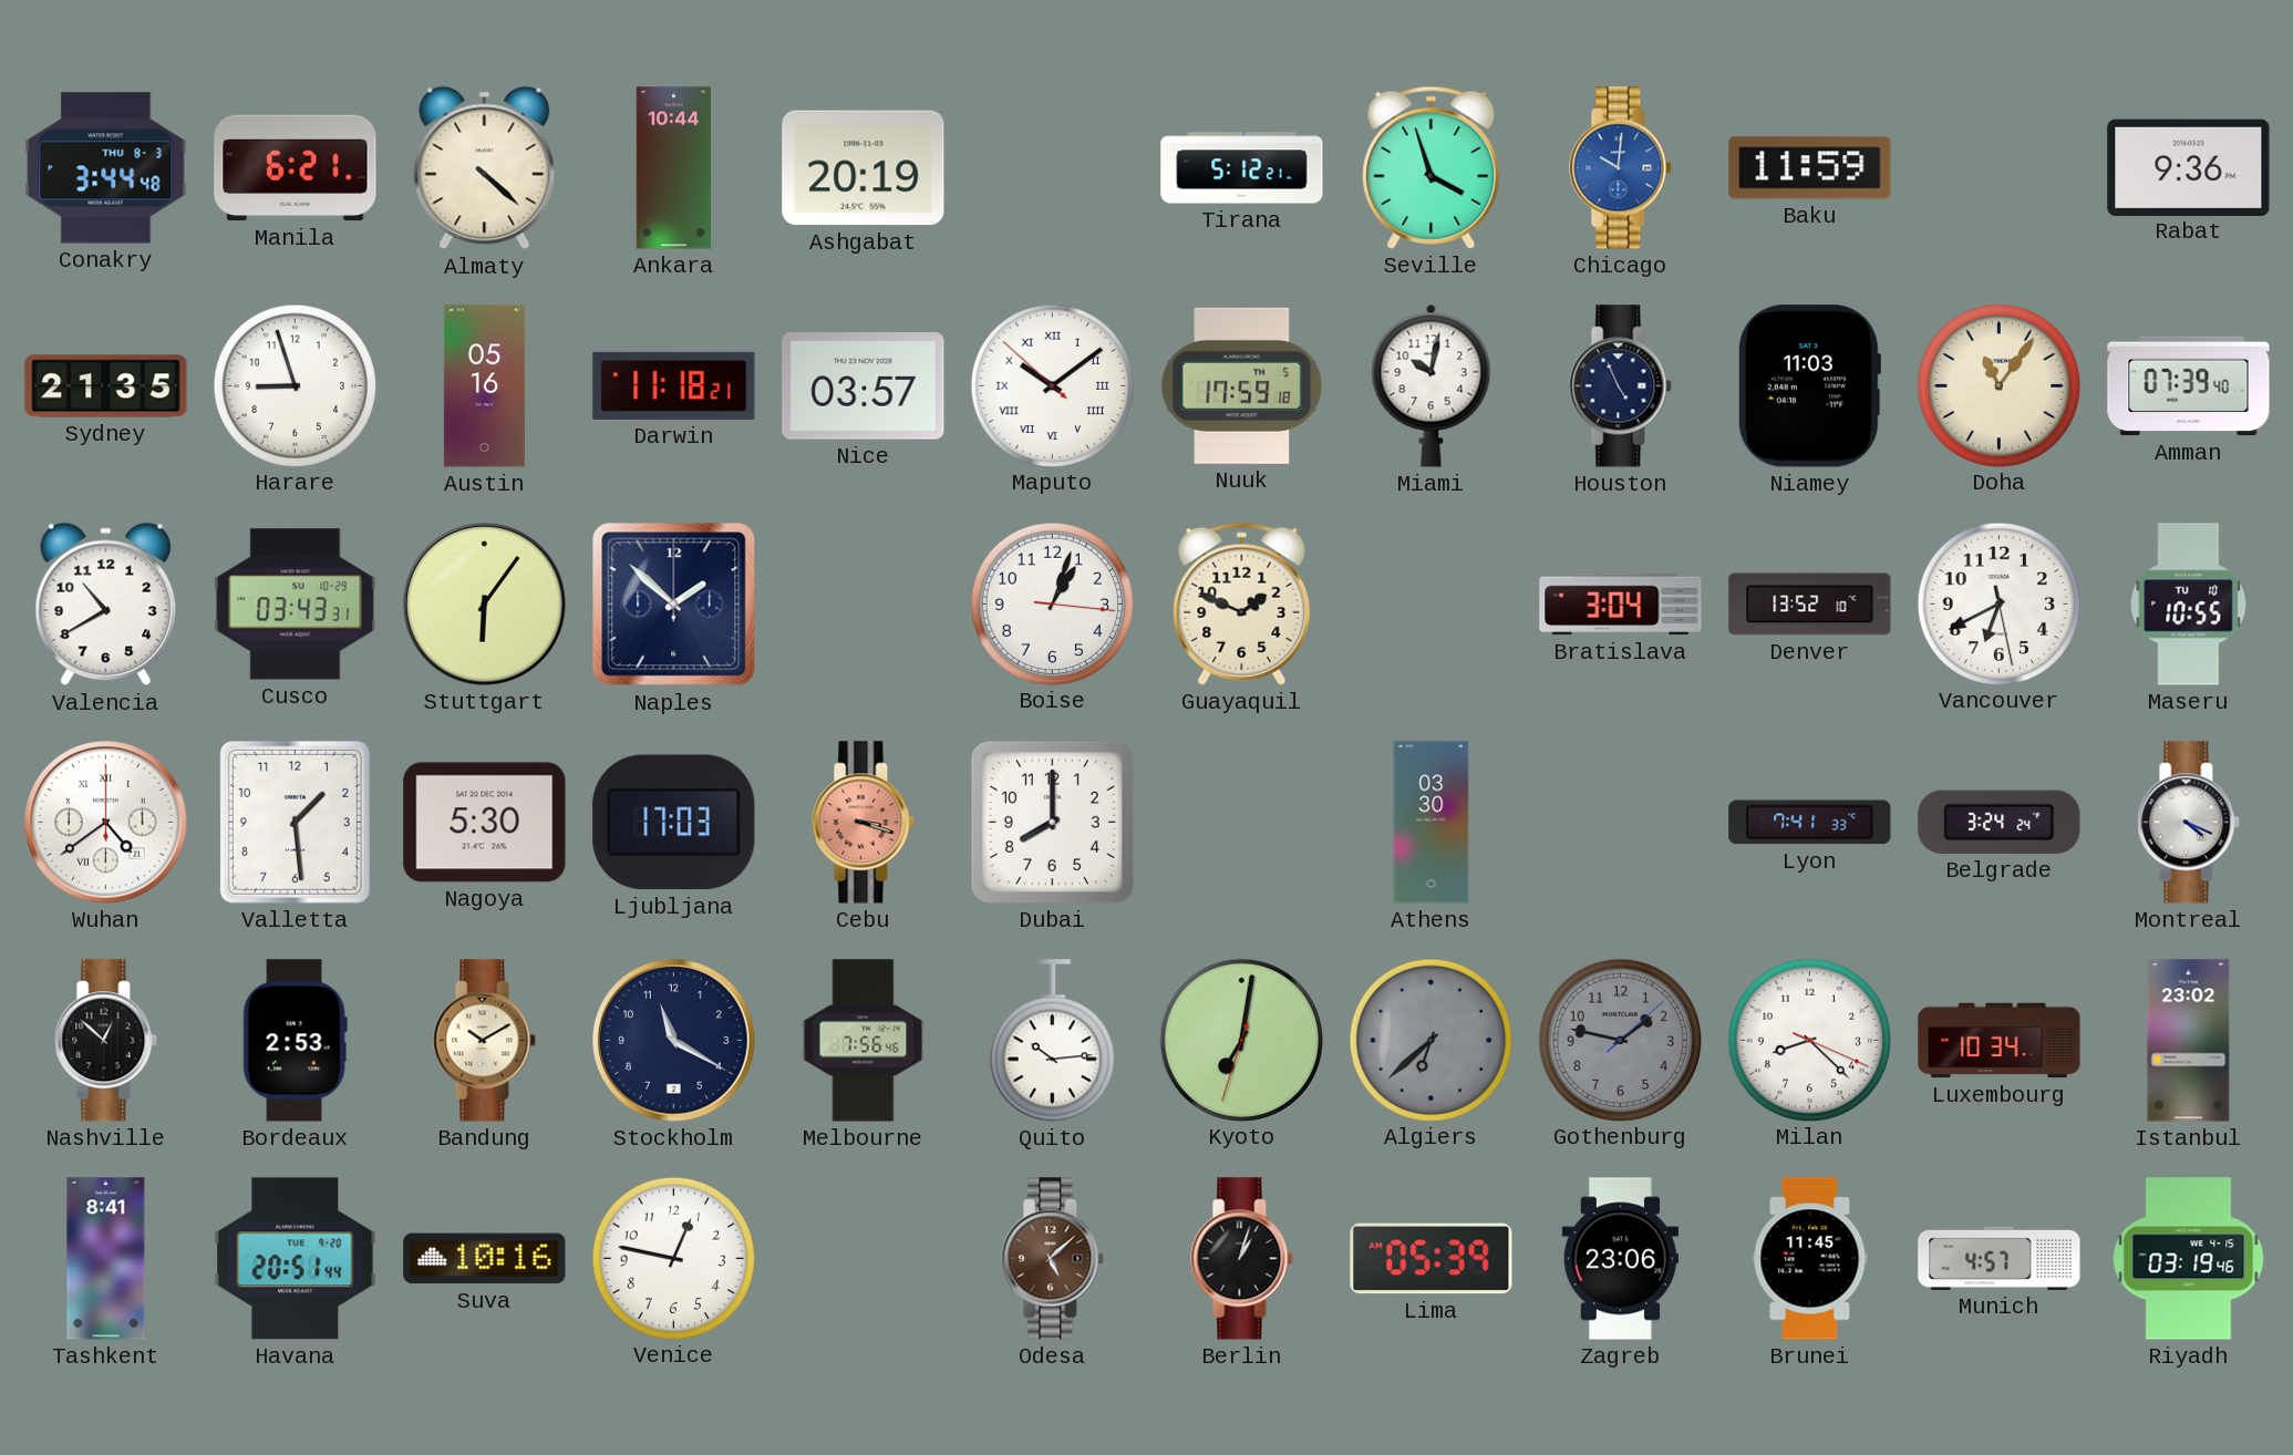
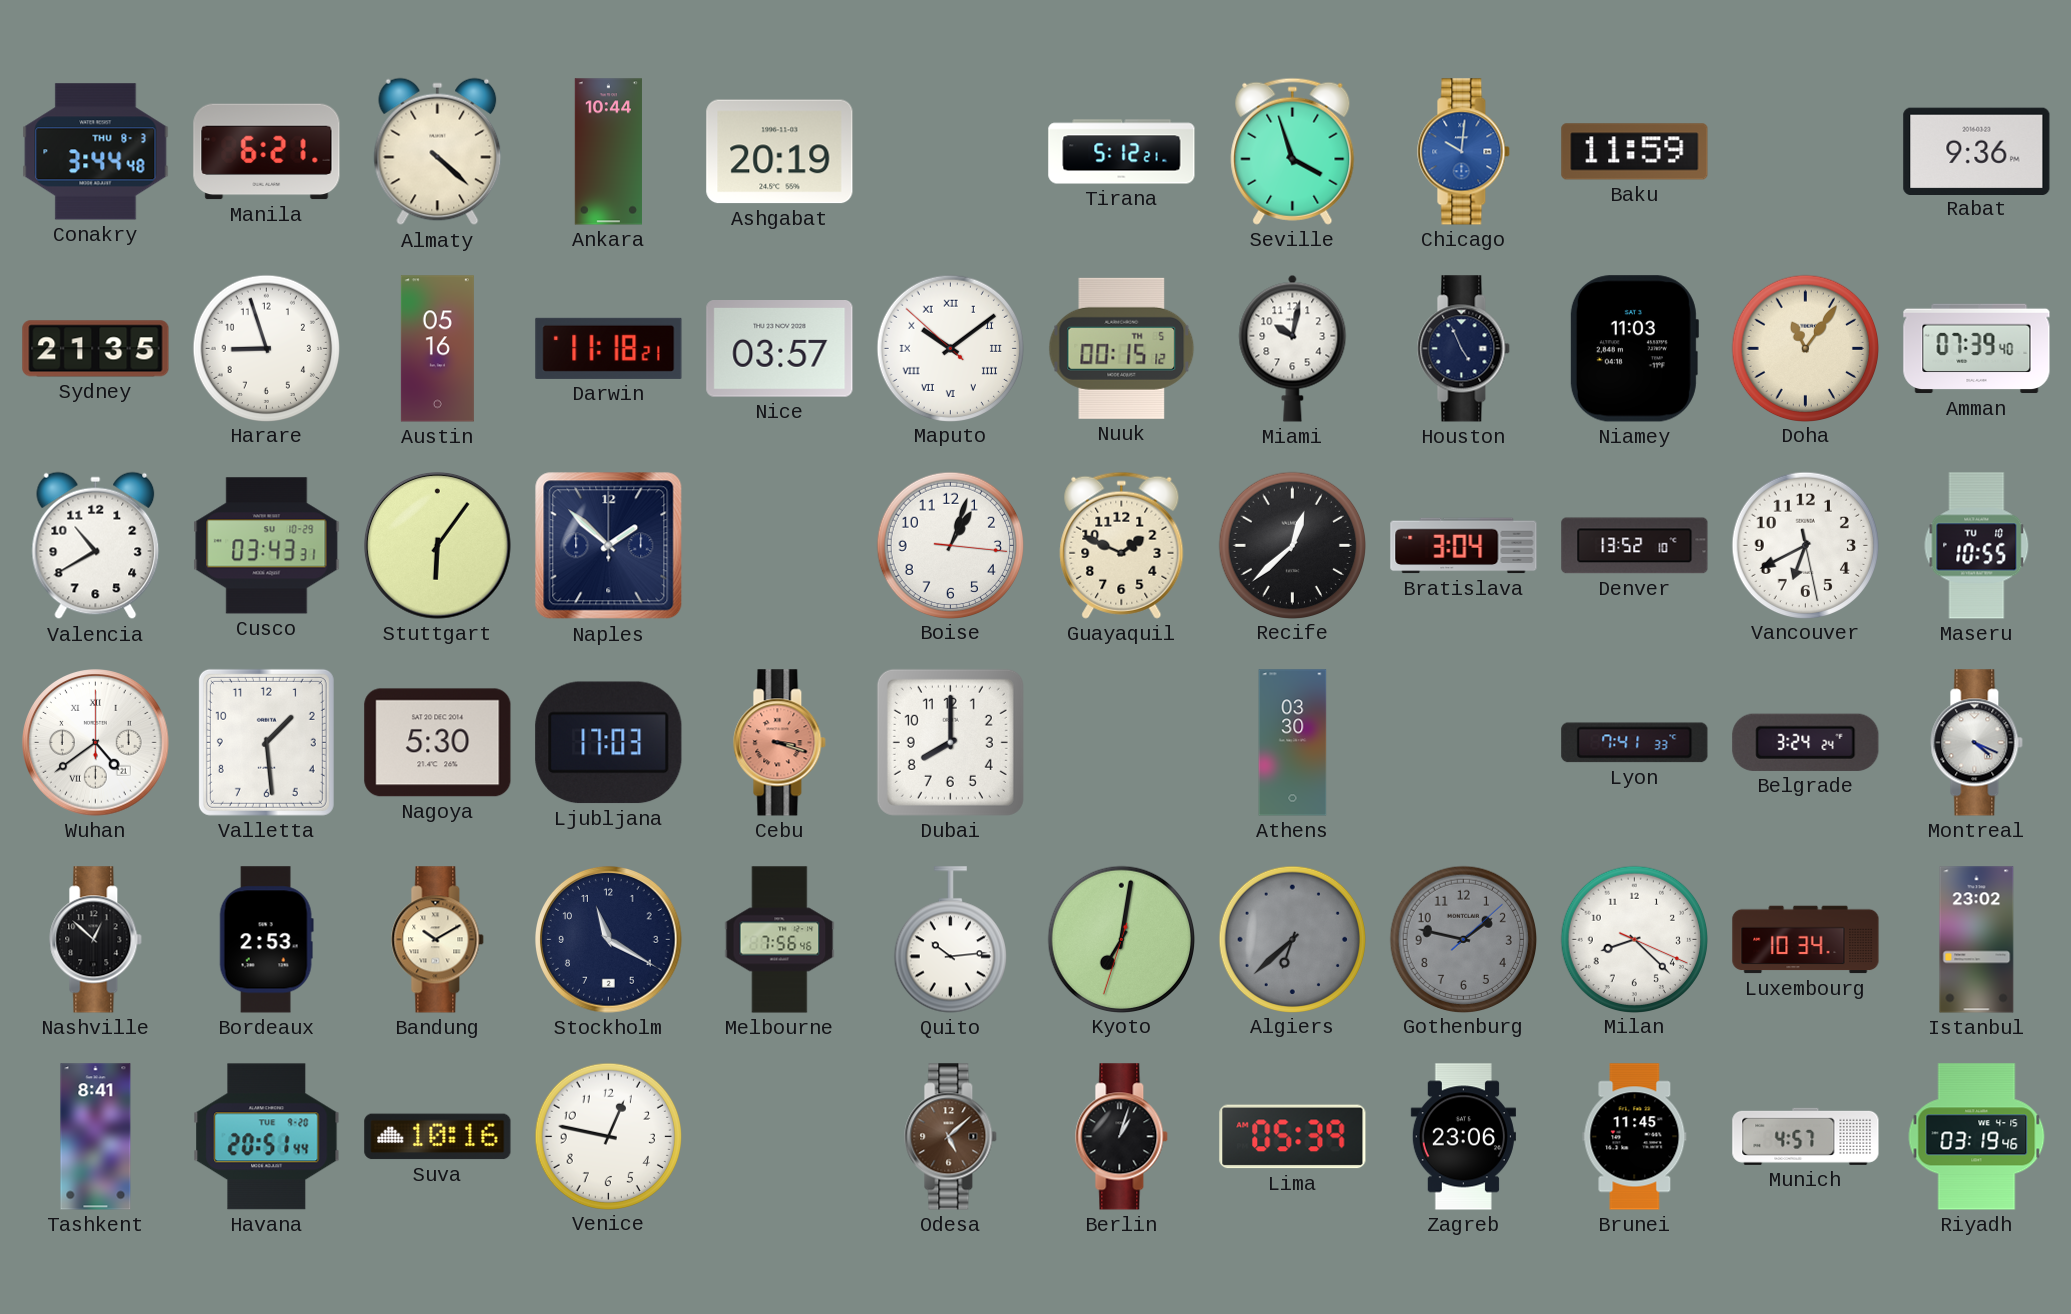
Nuuk: 17:59 -> 00:15
Recife: none -> 12:38
